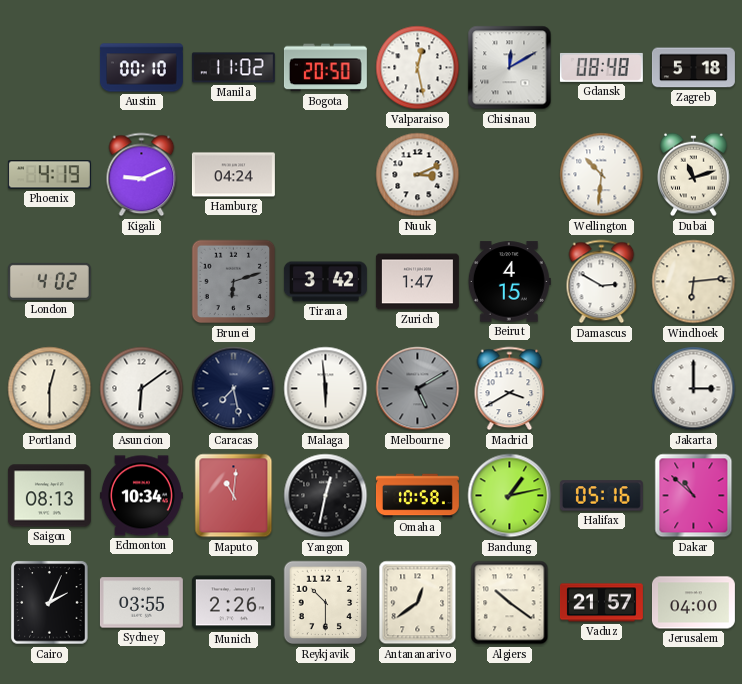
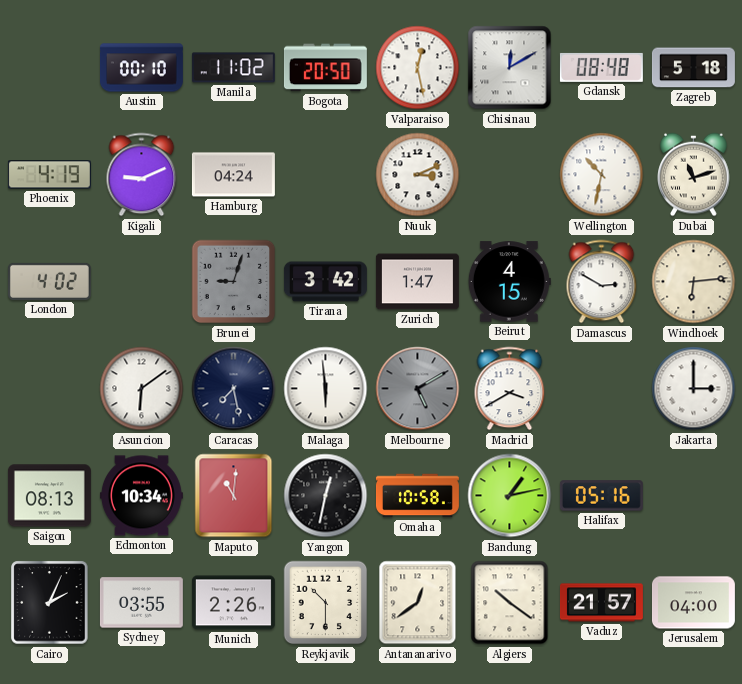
Wellington: 10:31 -> 10:32
Brunei: 6:12 -> 9:03
Portland: 12:30 -> none
Dakar: 10:52 -> none
